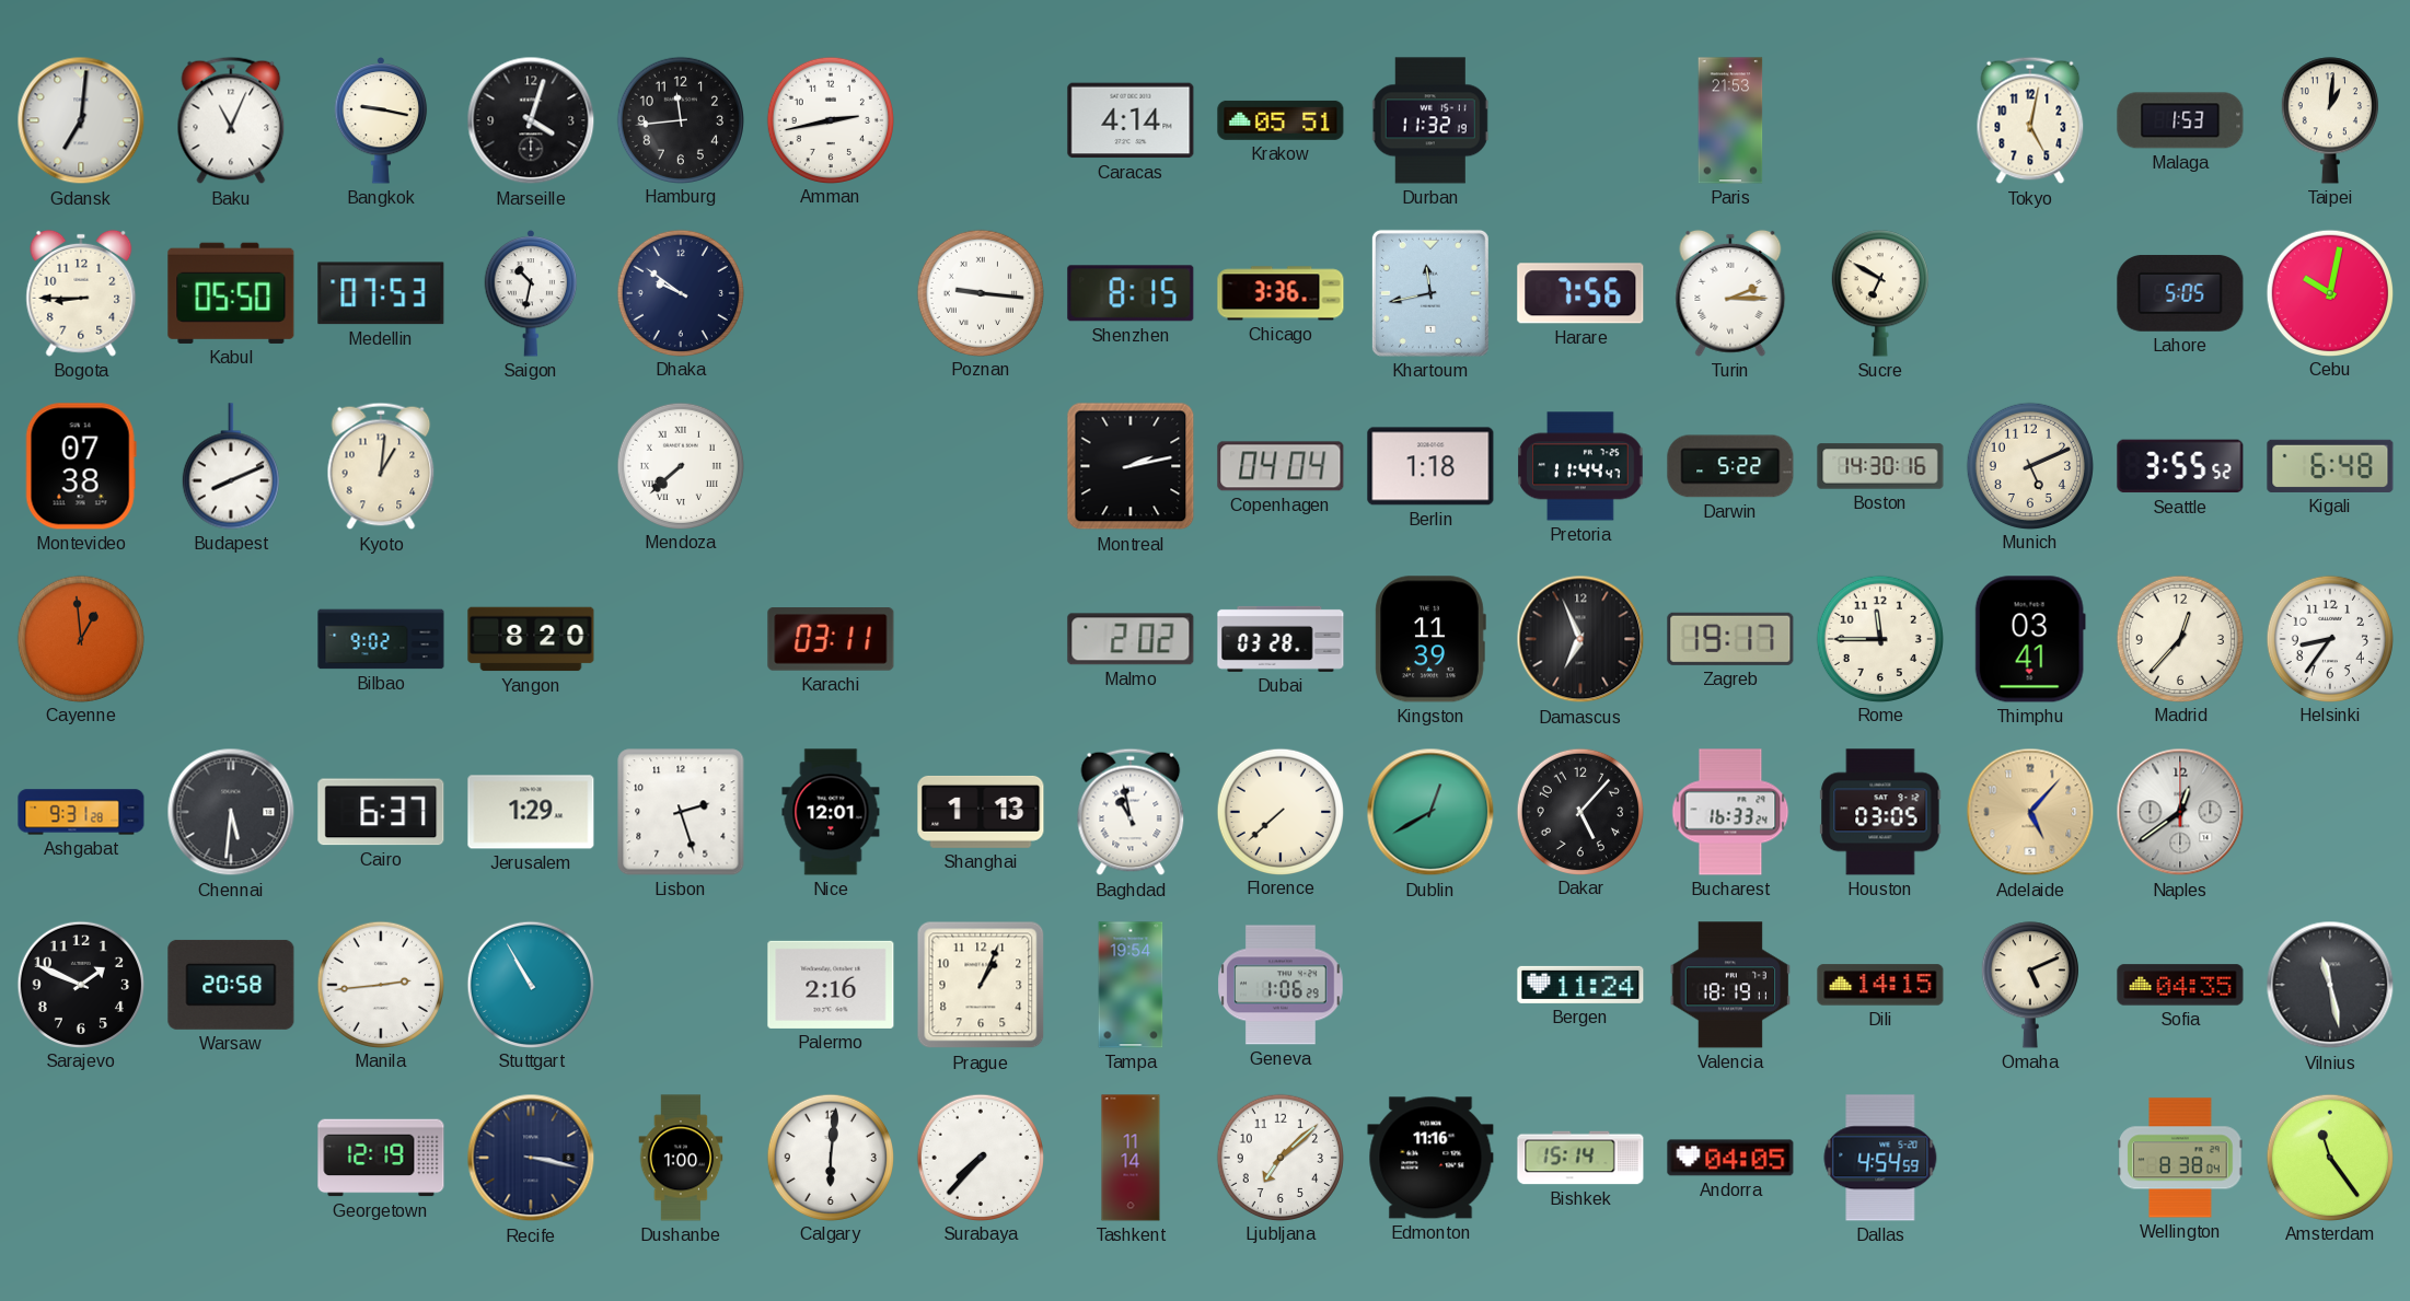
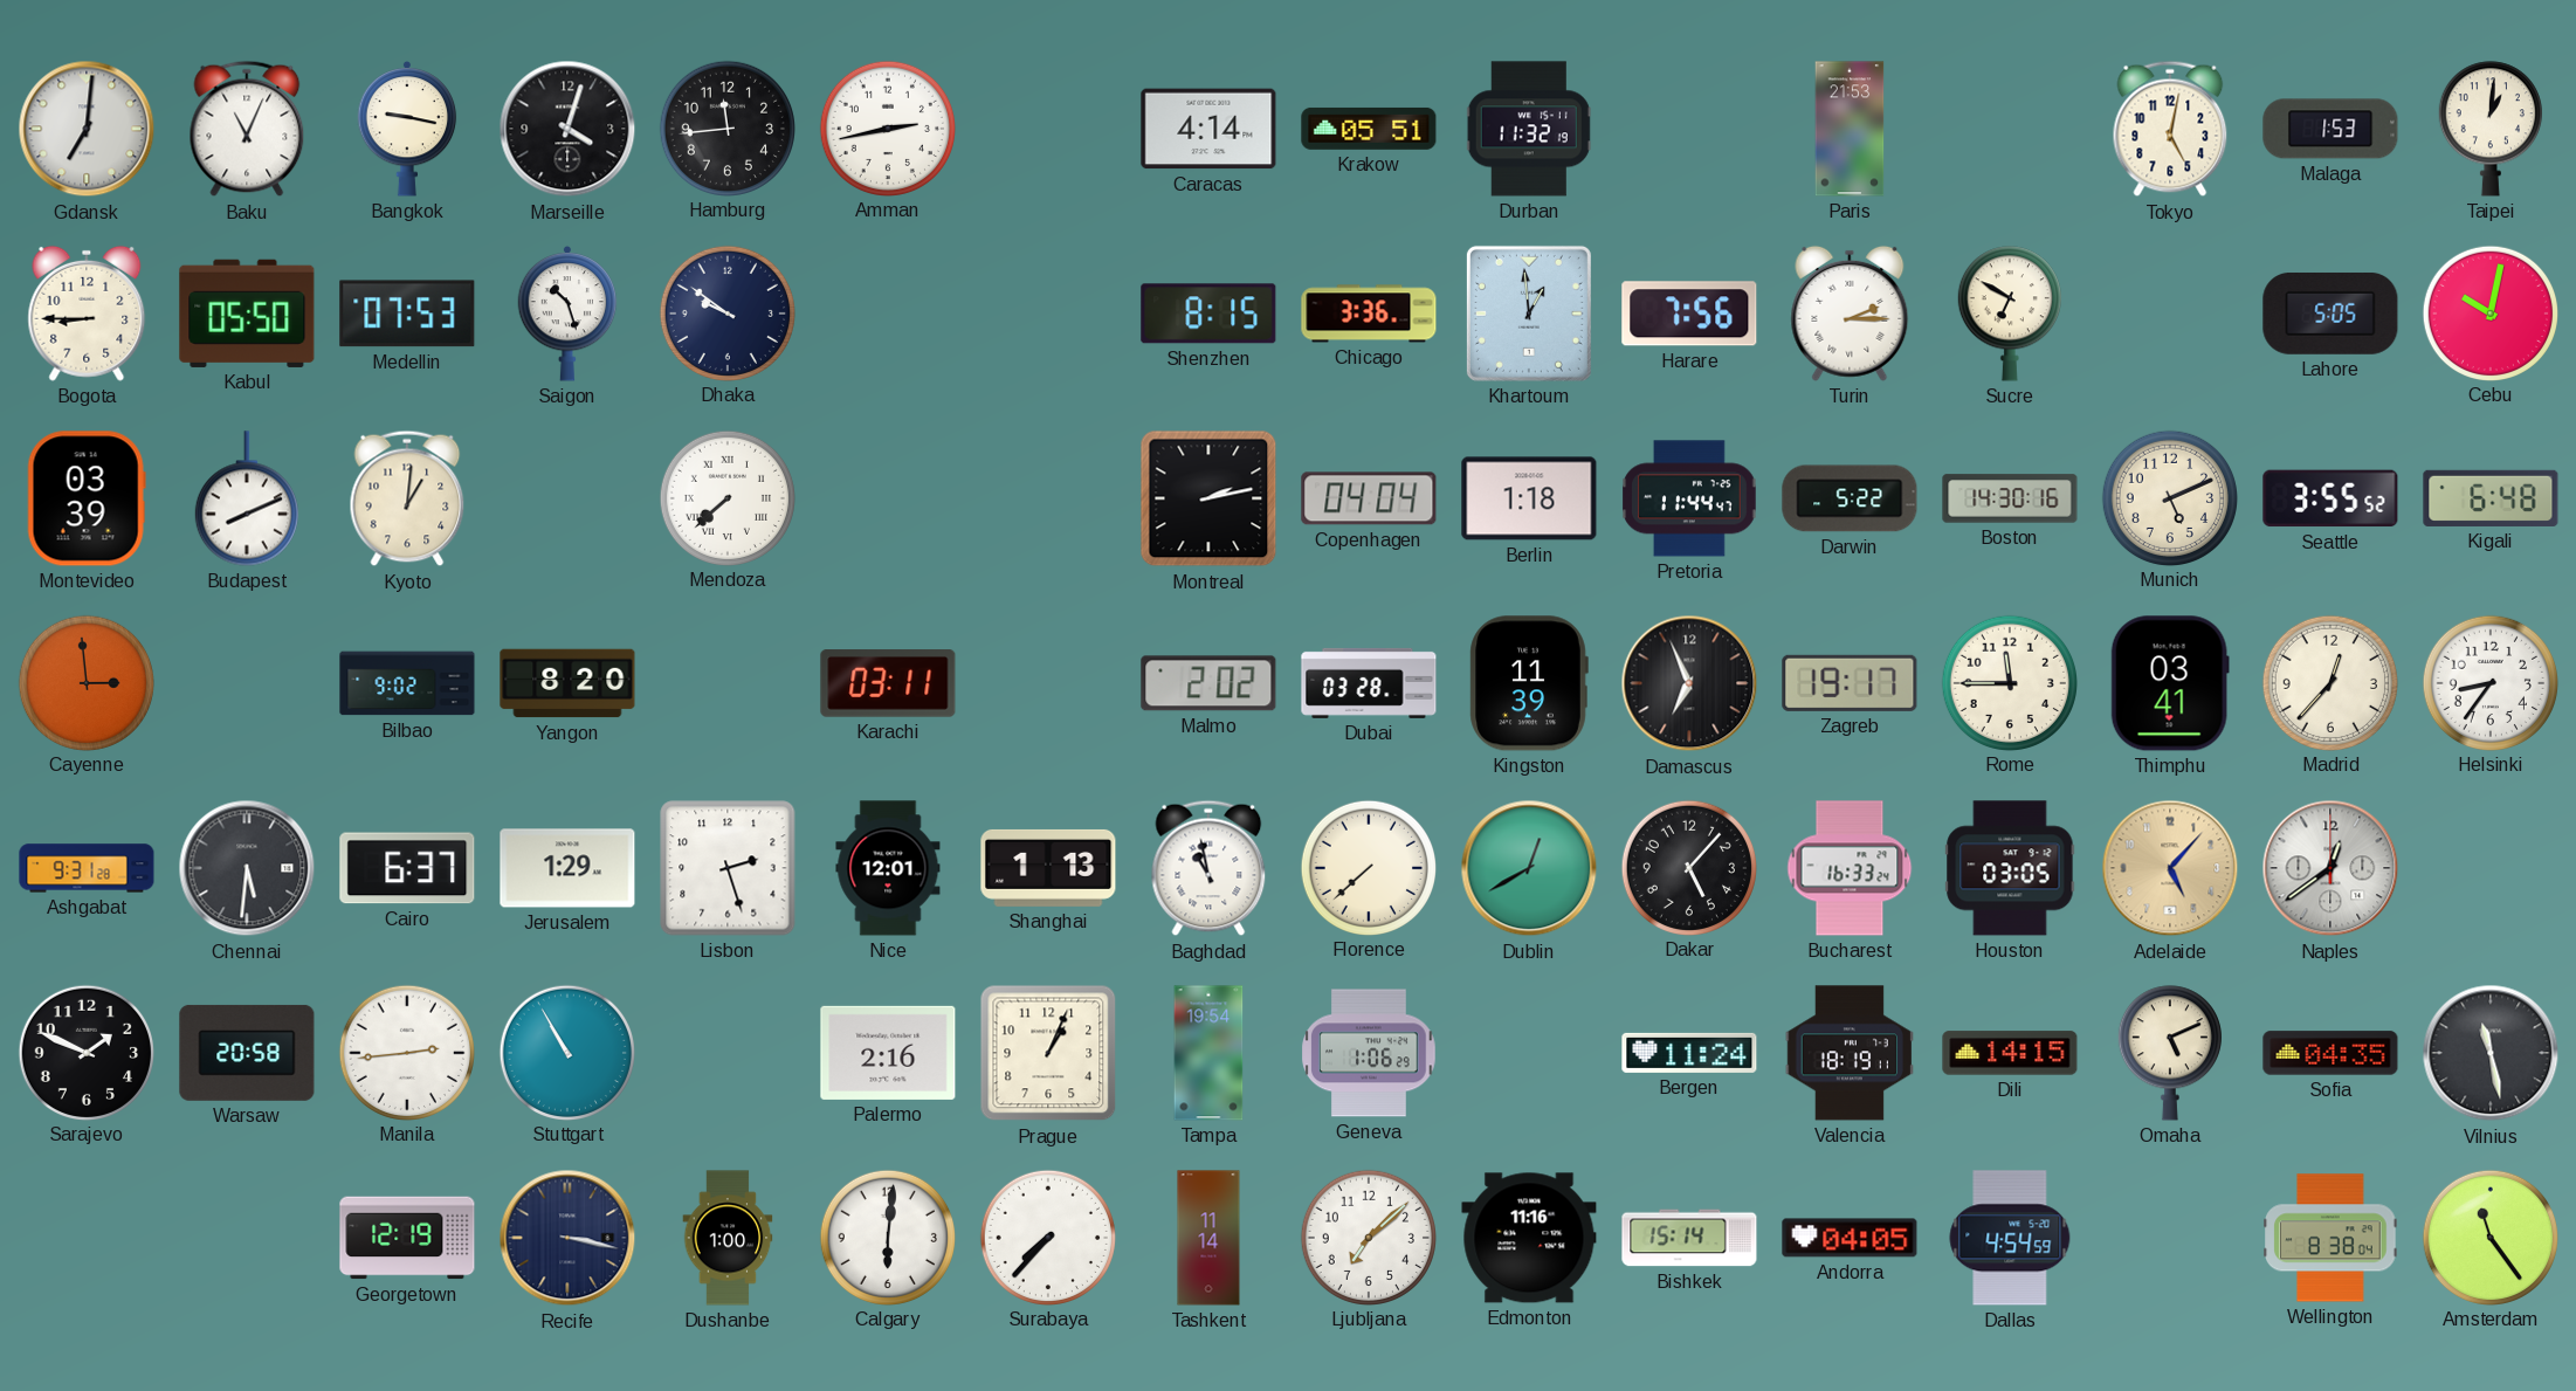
Saigon: 10:32 -> 10:27
Poznan: 9:16 -> none
Khartoum: 11:43 -> 12:59
Montevideo: 07:38 -> 03:39
Cayenne: 12:59 -> 2:59
